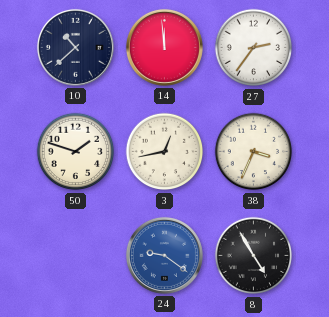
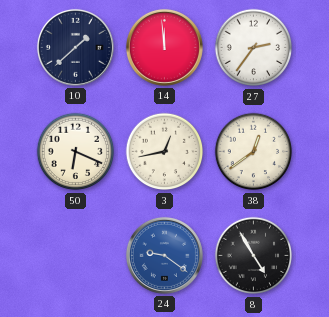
10: 10:38 -> 1:38
50: 1:48 -> 6:19
38: 3:34 -> 12:39
